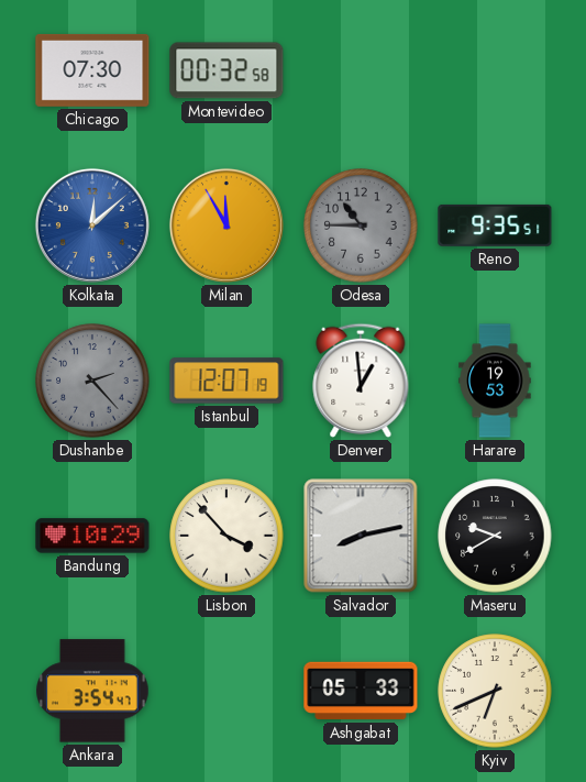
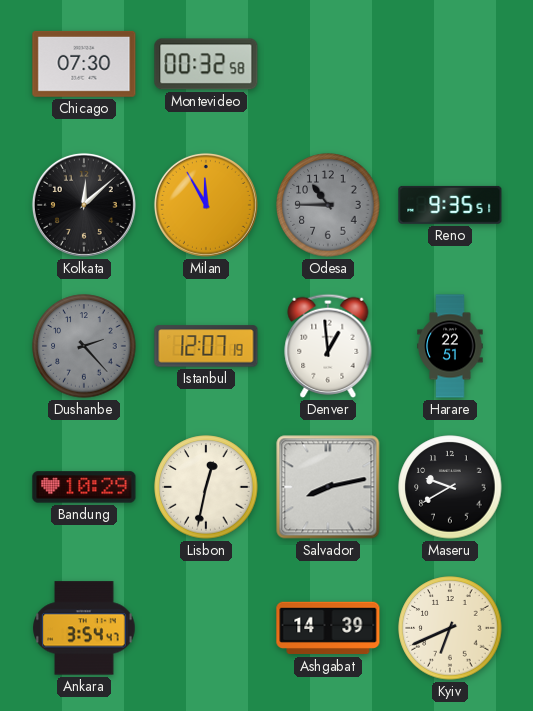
Kolkata dial: blue -> black
Harare: 19:53 -> 22:51
Lisbon: 3:53 -> 12:32
Ashgabat: 05:33 -> 14:39
